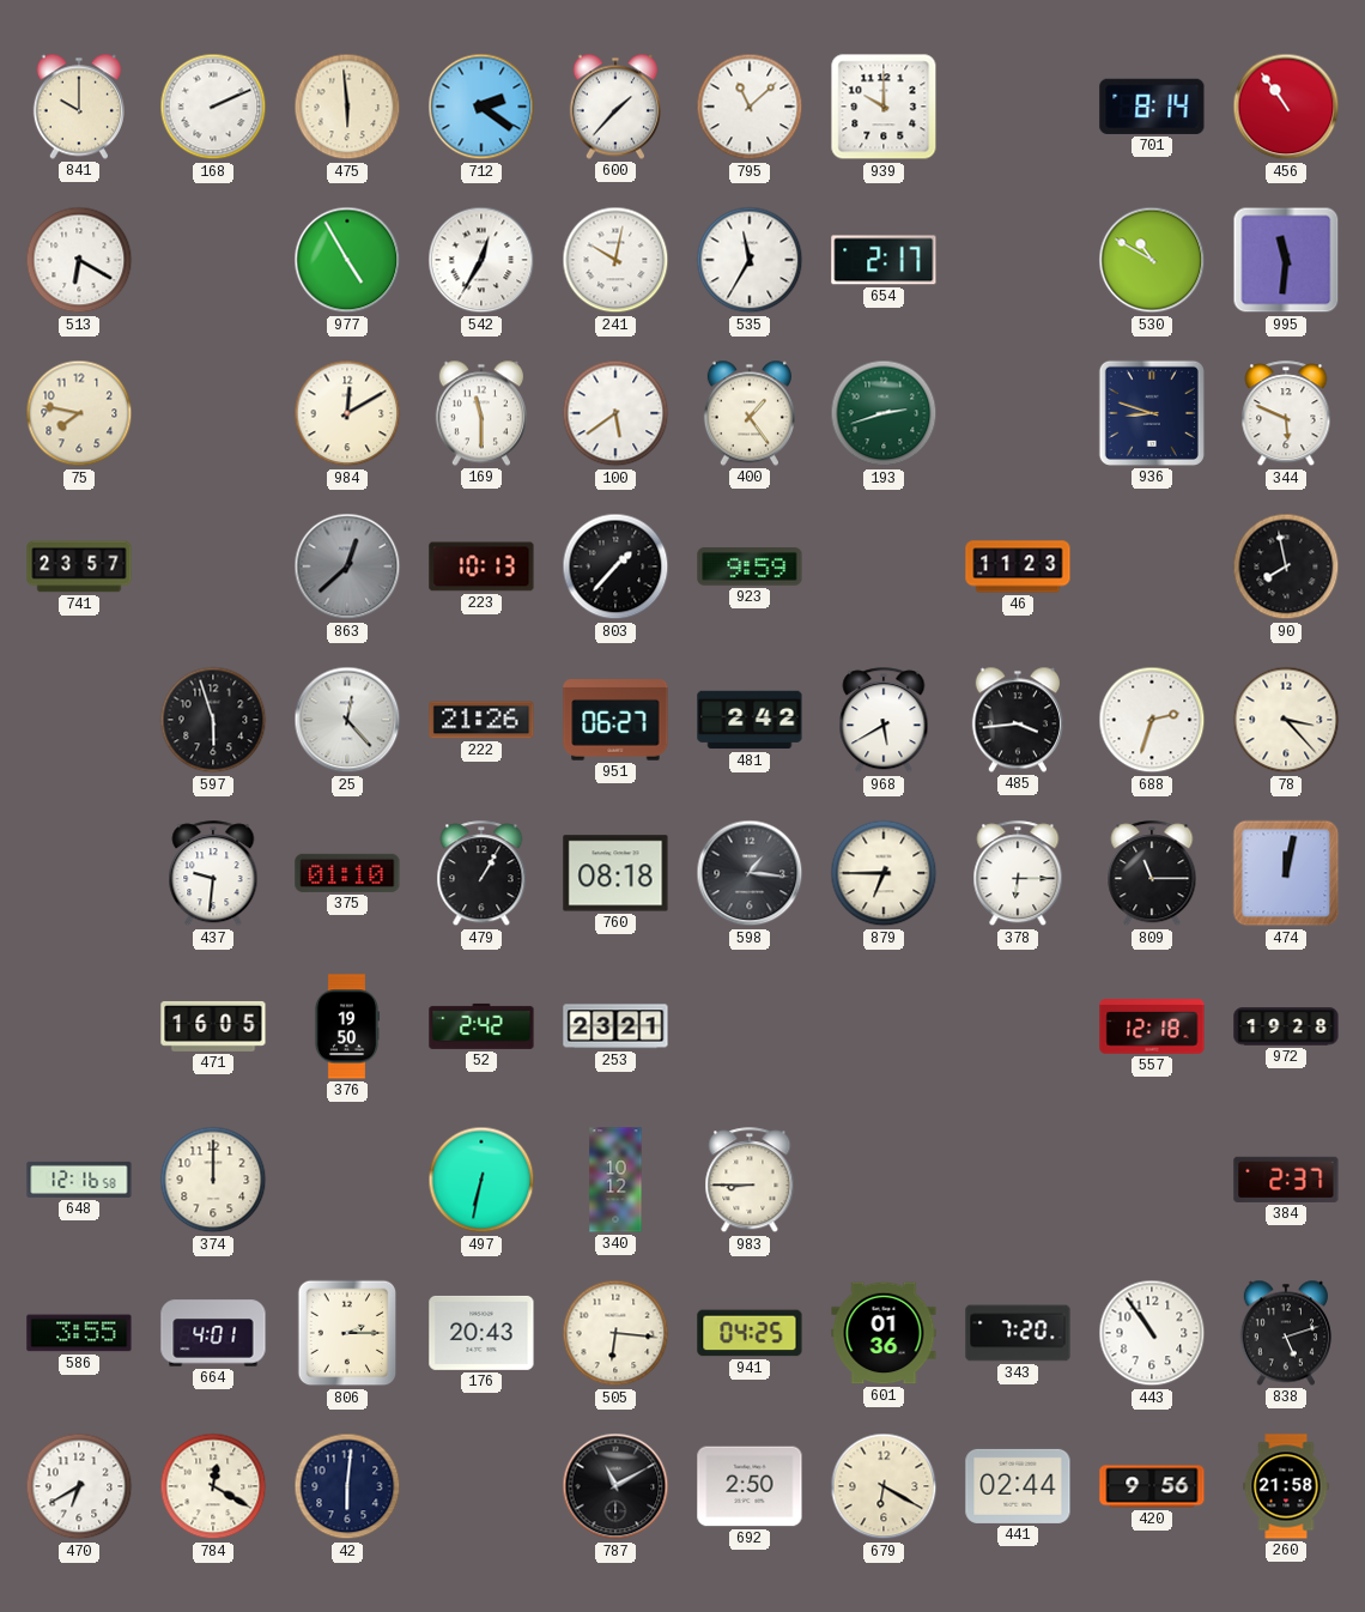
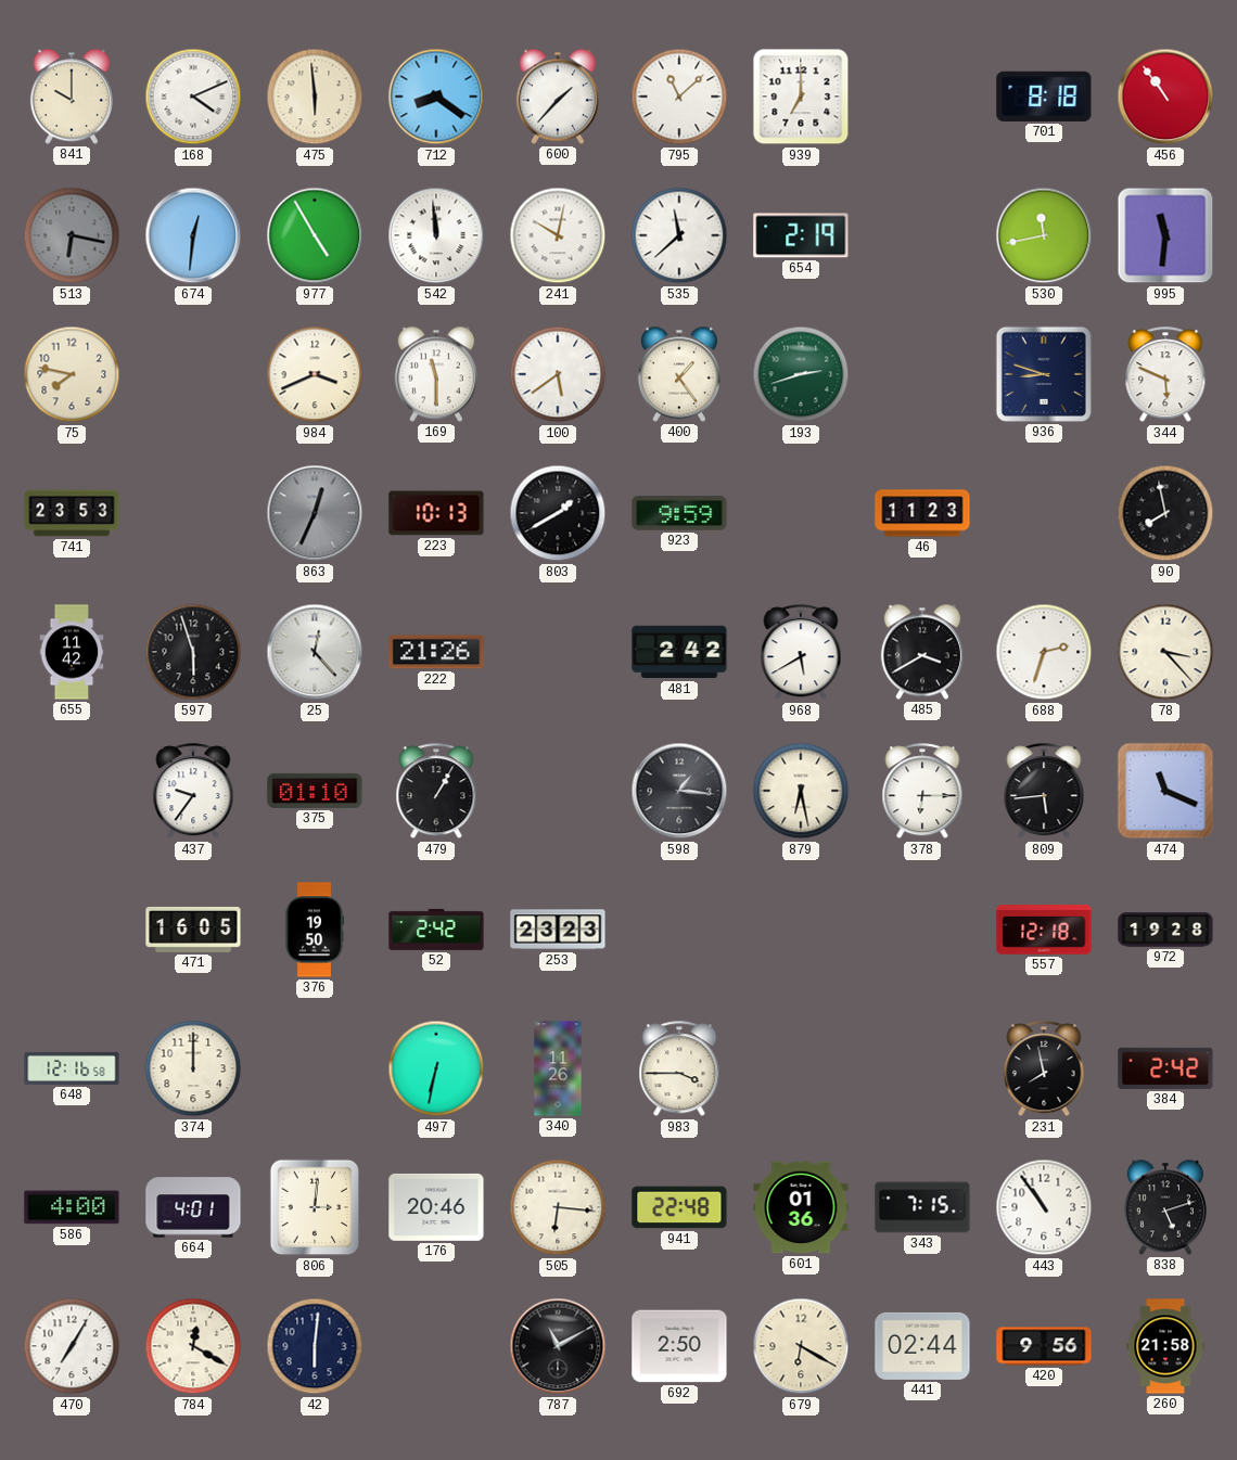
168: 2:11 -> 4:11
712: 2:21 -> 8:21
939: 10:00 -> 7:00
701: 8:14 -> 8:18
513: 6:20 -> 6:17
513 dial: white -> grey
674: none -> 12:31
542: 12:35 -> 11:59
535: 11:35 -> 11:38
654: 2:17 -> 2:19
530: 10:50 -> 11:43
984: 12:10 -> 3:41
741: 23:57 -> 23:53
863: 12:38 -> 12:34
803: 1:37 -> 1:40
655: none -> 11:42
951: 06:27 -> none
485: 3:44 -> 3:40
437: 9:31 -> 9:36
760: 08:18 -> none
879: 6:45 -> 6:28
809: 11:15 -> 5:44
474: 12:02 -> 11:19
253: 23:21 -> 23:23
340: 10:12 -> 11:26
983: 8:45 -> 3:45
231: none -> 7:58
384: 2:37 -> 2:42
586: 3:55 -> 4:00
806: 2:15 -> 3:01
176: 20:43 -> 20:46
941: 04:25 -> 22:48
343: 7:20 -> 7:15
470: 6:40 -> 7:05
